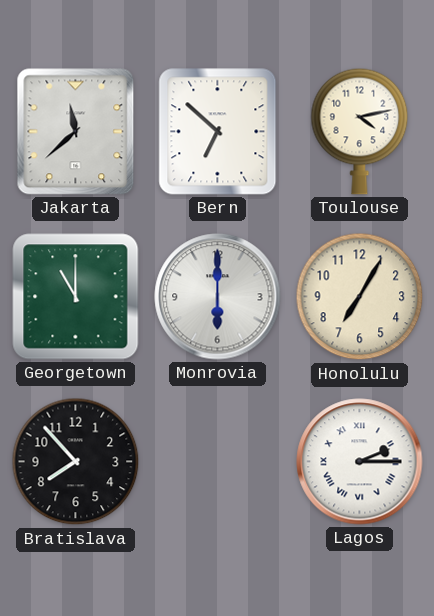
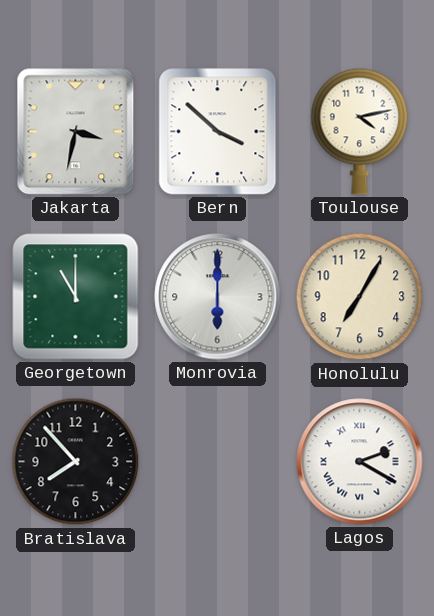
Jakarta: 11:38 -> 3:32
Bern: 6:52 -> 3:52
Lagos: 2:15 -> 2:20
